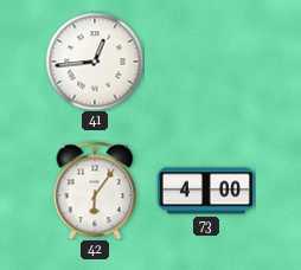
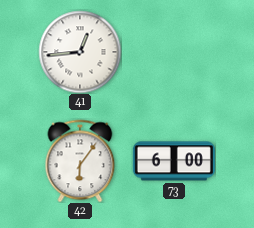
73: 4:00 -> 6:00
